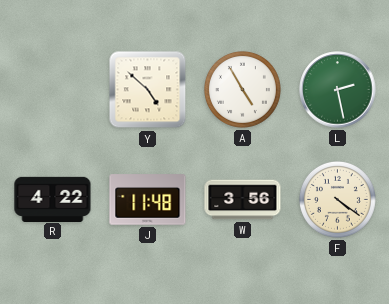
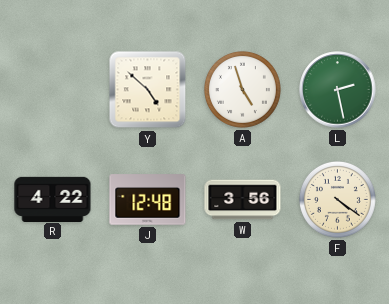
A: 4:55 -> 4:57
J: 11:48 -> 12:48
